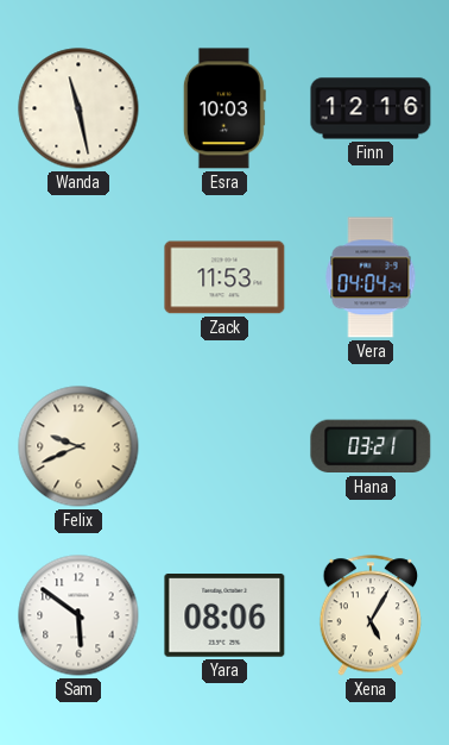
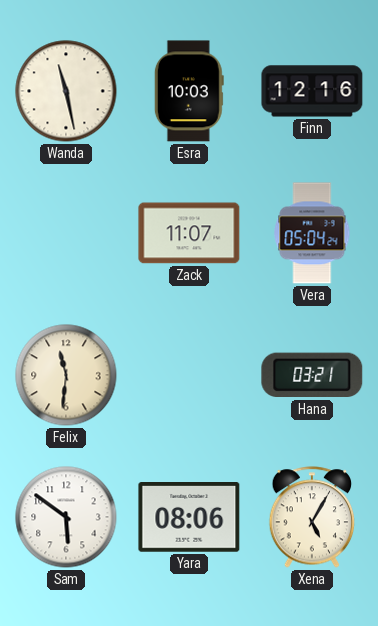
Zack: 11:53 -> 11:07
Vera: 04:04 -> 05:04
Felix: 9:41 -> 11:31
